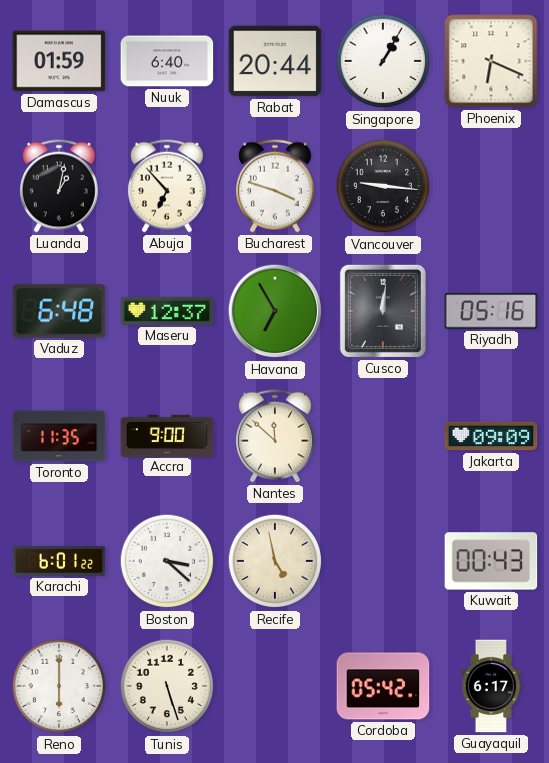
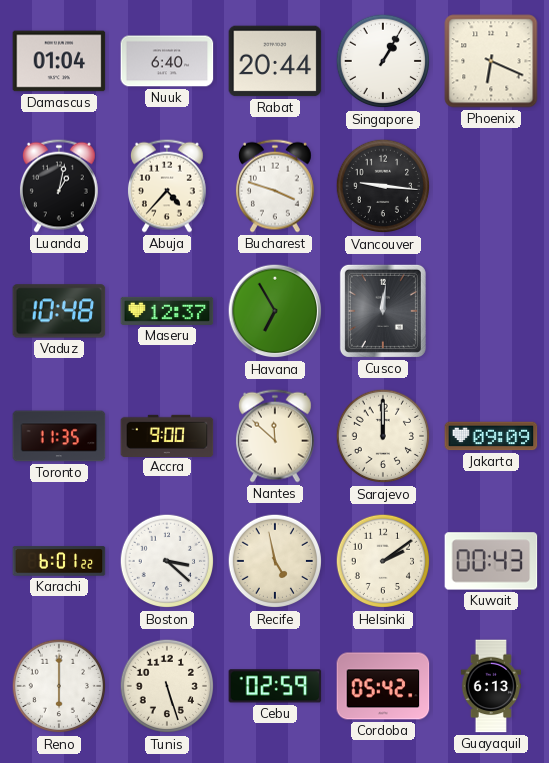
Damascus: 01:59 -> 01:04
Abuja: 6:53 -> 4:37
Vaduz: 6:48 -> 10:48
Riyadh: 05:16 -> none
Sarajevo: none -> 12:00
Helsinki: none -> 2:09
Cebu: none -> 02:59
Guayaquil: 6:17 -> 6:13
